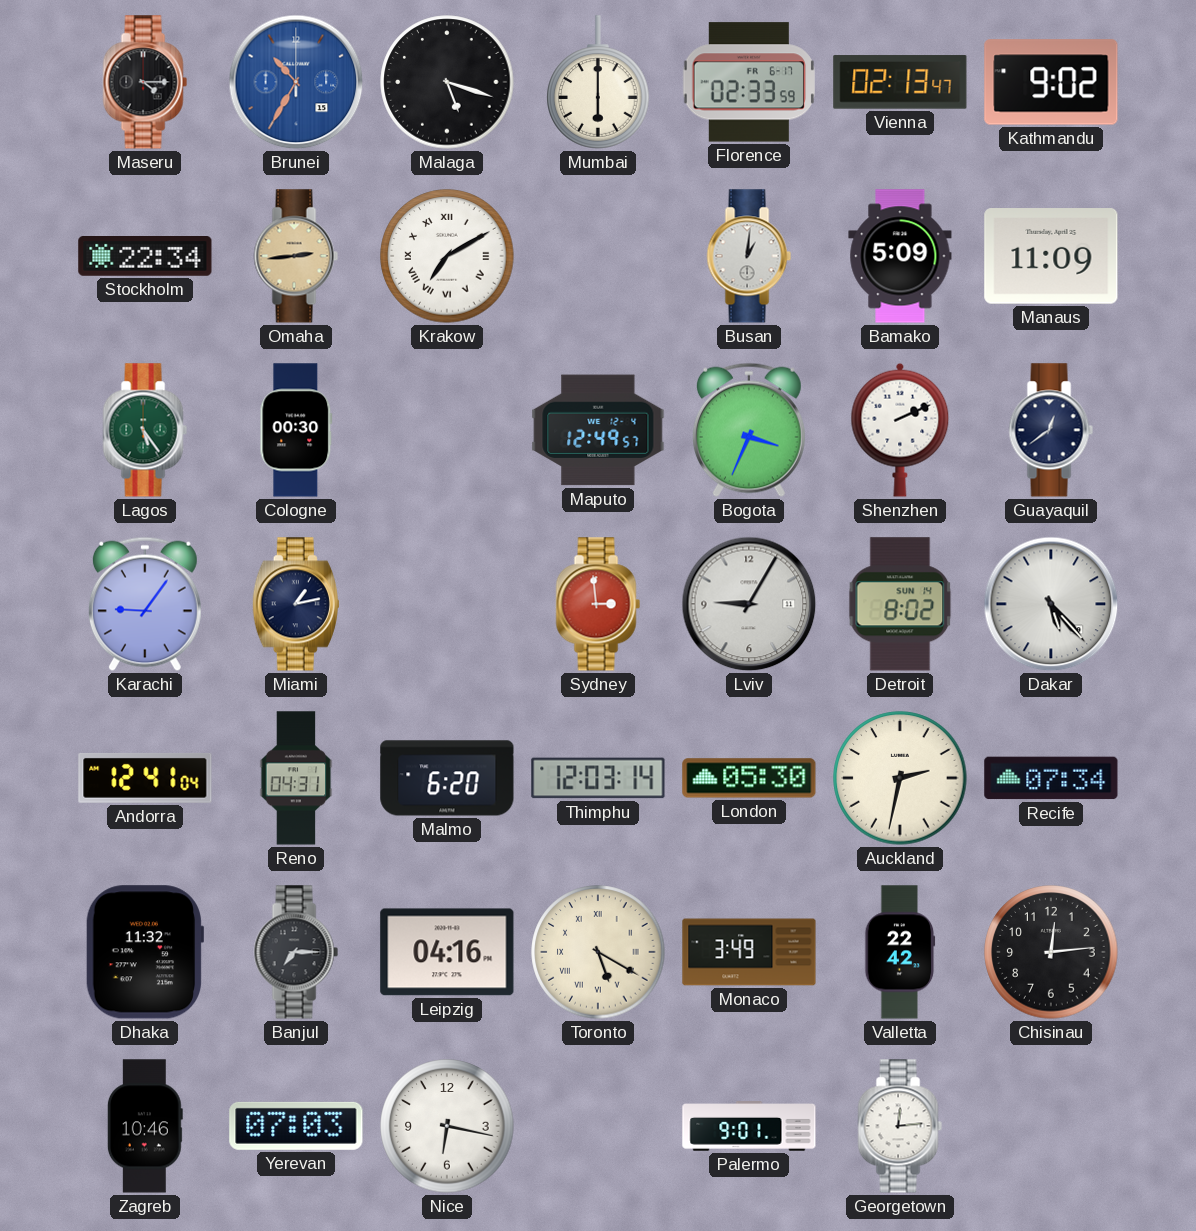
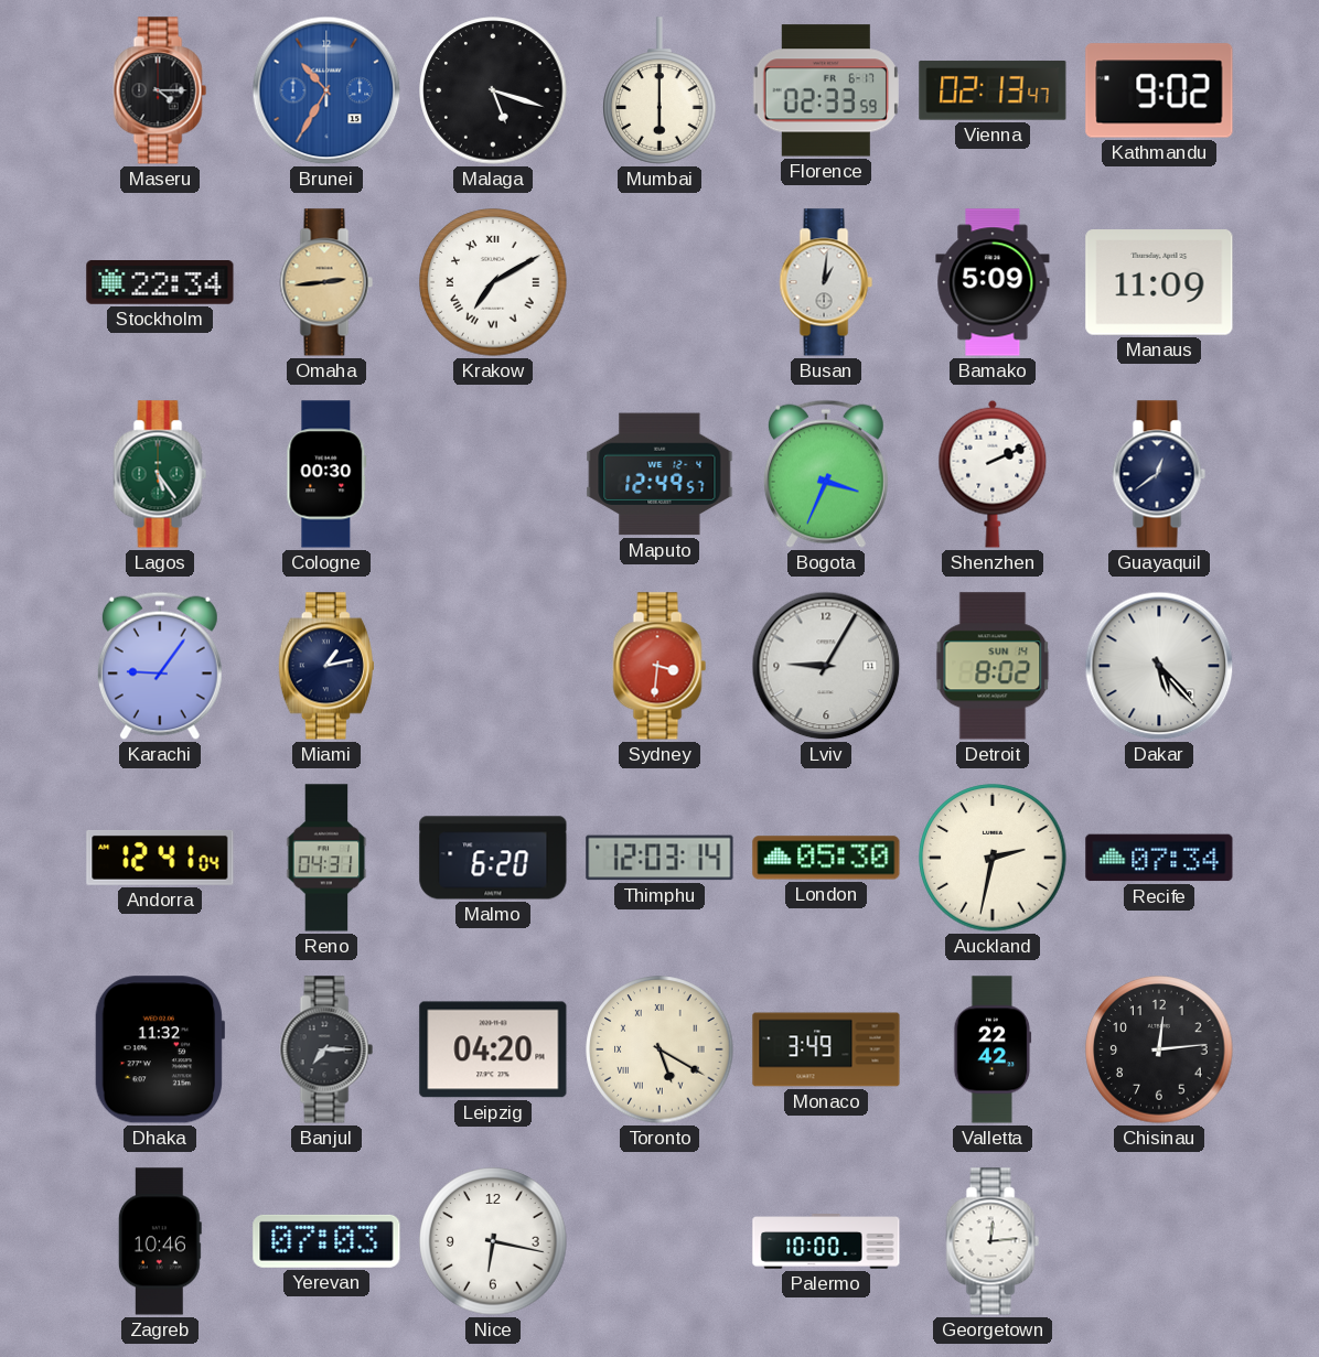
Sydney: 2:59 -> 3:31
Leipzig: 04:16 -> 04:20
Palermo: 9:01 -> 10:00
